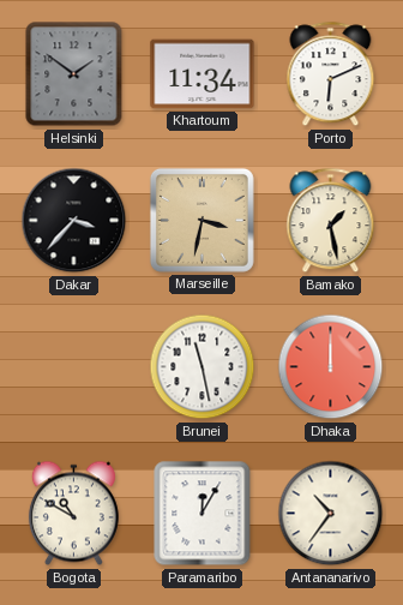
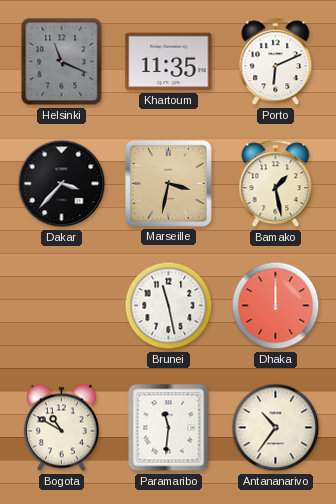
Helsinki: 1:51 -> 11:19
Khartoum: 11:34 -> 11:35
Paramaribo: 12:05 -> 11:31
